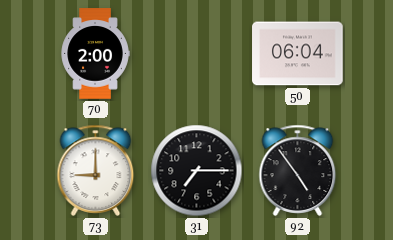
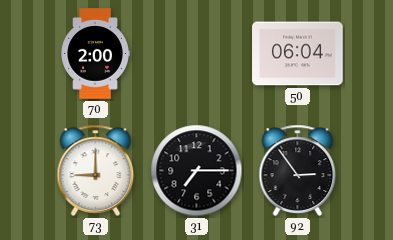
92: 4:54 -> 2:54
